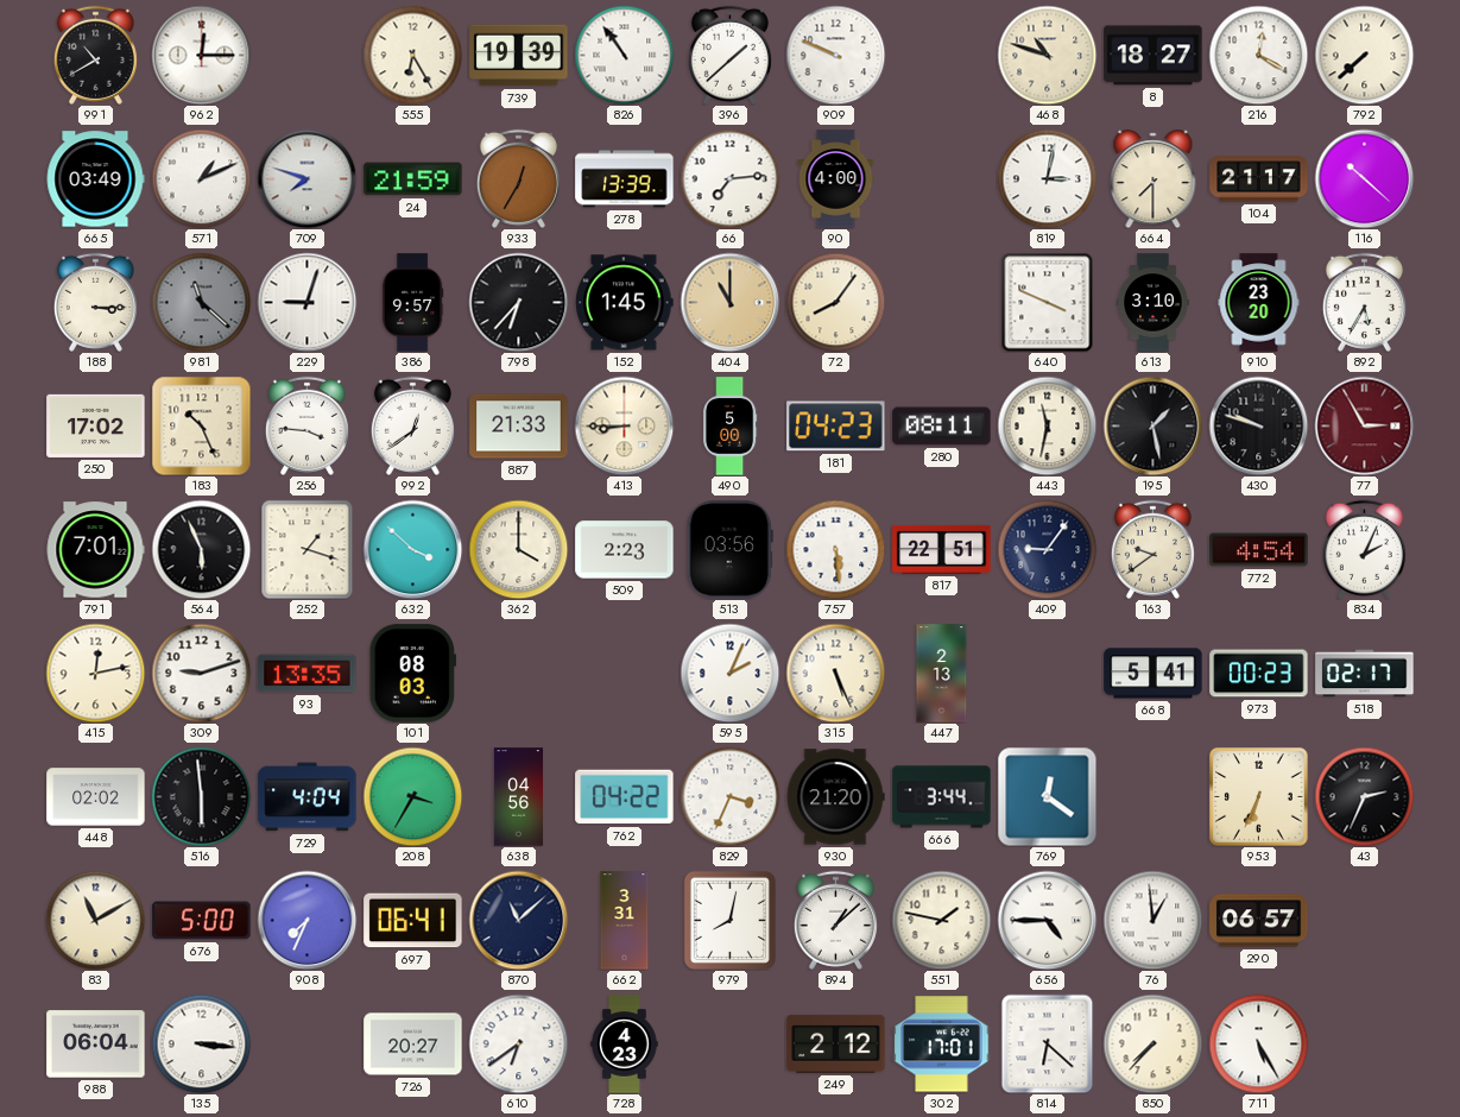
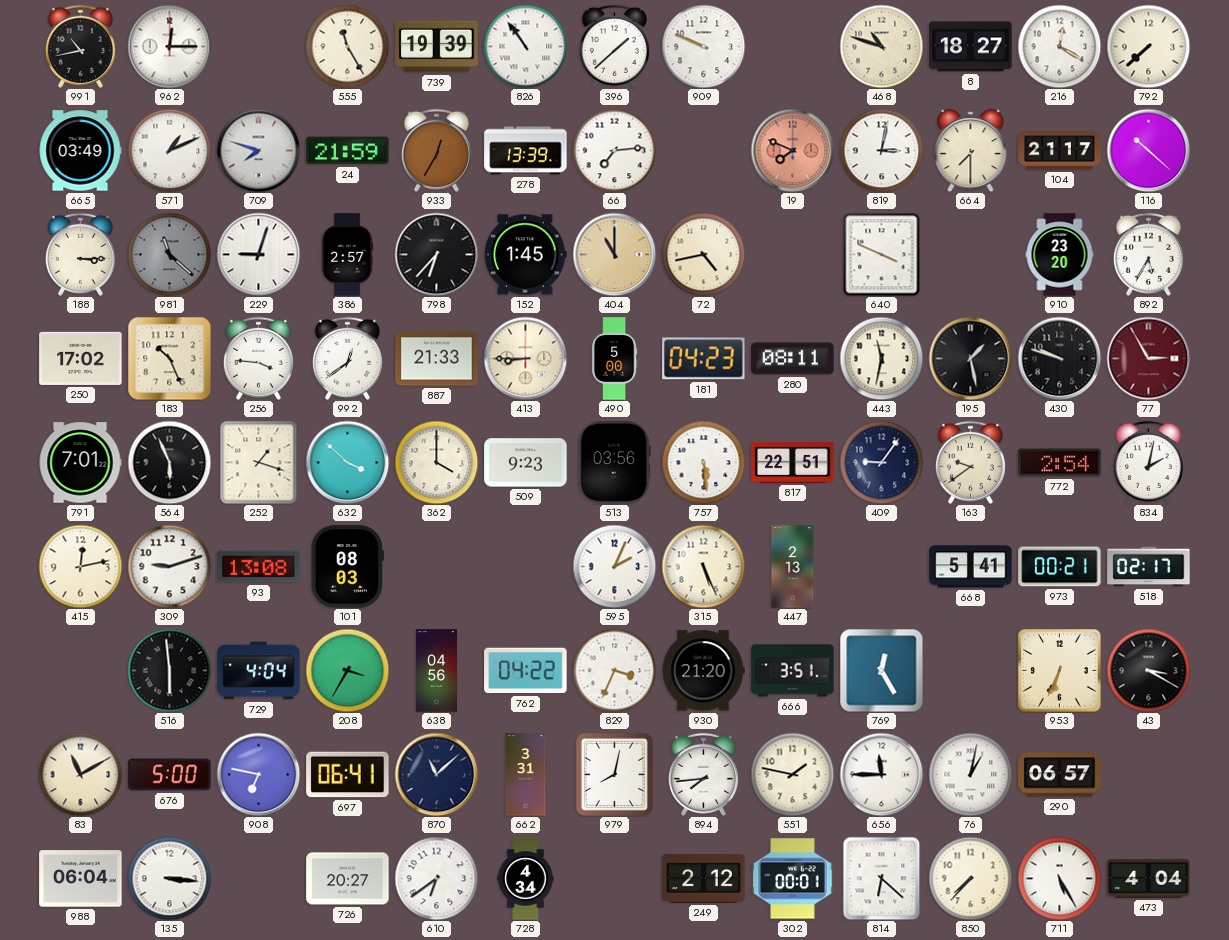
991: 10:40 -> 10:43
555: 6:25 -> 11:25
90: 4:00 -> none
19: none -> 7:49
386: 9:57 -> 2:57
72: 8:06 -> 4:43
613: 3:10 -> none
509: 2:23 -> 9:23
772: 4:54 -> 2:54
834: 2:04 -> 2:02
93: 13:35 -> 13:08
973: 00:23 -> 00:21
448: 02:02 -> none
666: 3:44 -> 3:51
769: 12:21 -> 12:25
43: 2:34 -> 3:20
908: 7:34 -> 6:47
894: 1:08 -> 7:44
656: 4:45 -> 11:45
76: 12:59 -> 1:02
728: 4:23 -> 4:34
302: 17:01 -> 00:01
473: none -> 4:04
